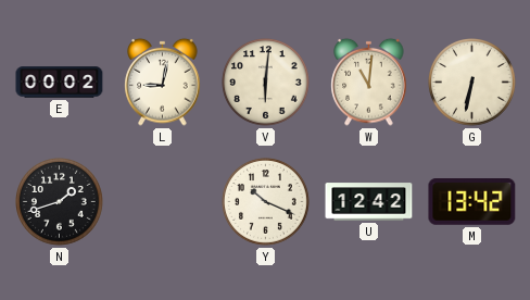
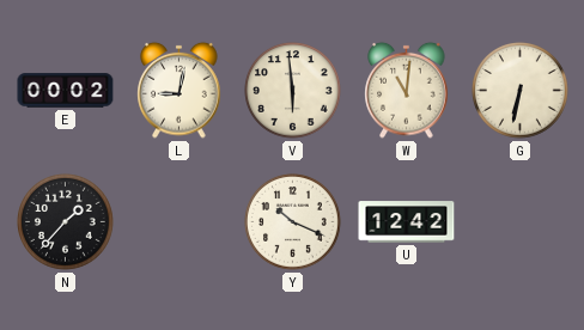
V: 6:01 -> 5:59
N: 1:42 -> 1:37
M: 13:42 -> none
